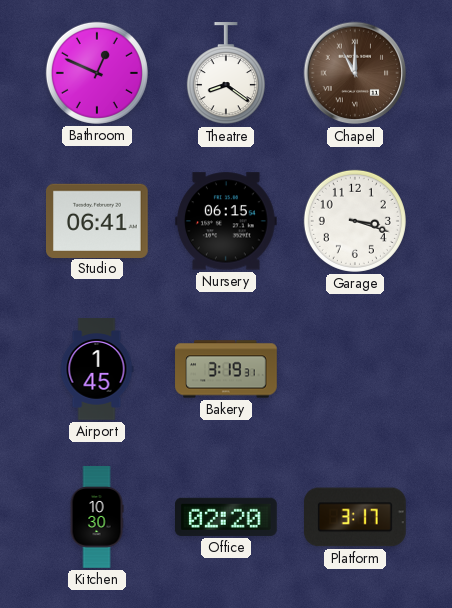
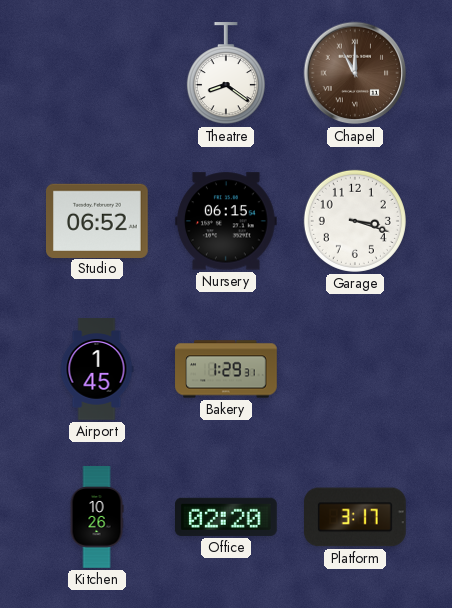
Bathroom: 12:49 -> none
Studio: 06:41 -> 06:52
Bakery: 3:19 -> 1:29
Kitchen: 10:30 -> 10:26
